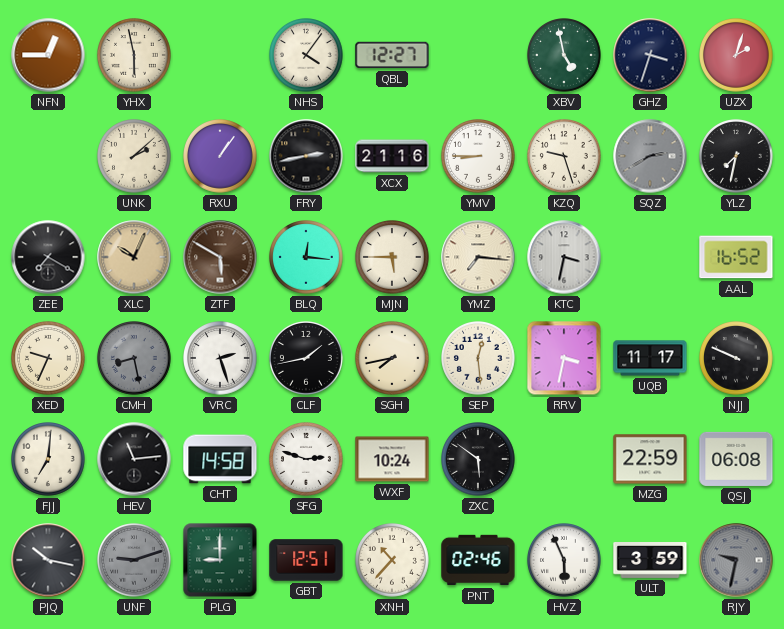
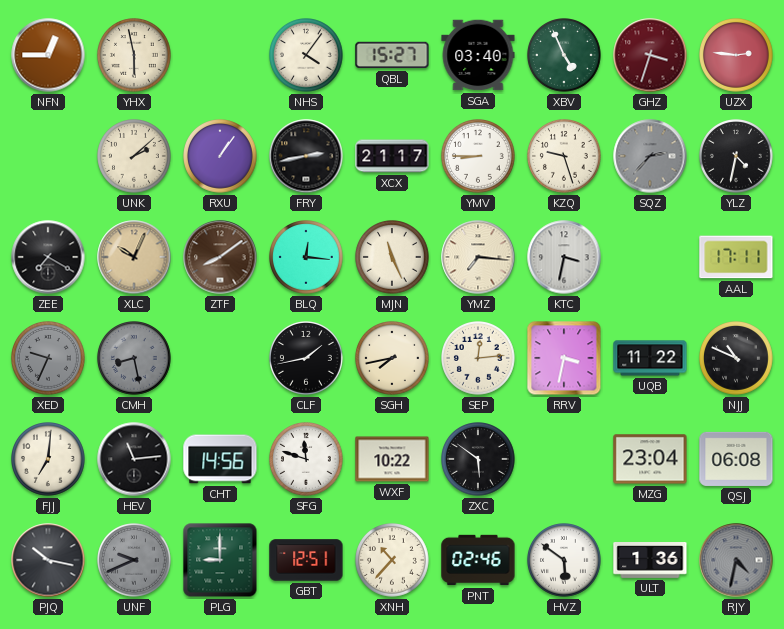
QBL: 12:27 -> 15:27
SGA: none -> 03:40
XBV: 4:58 -> 4:56
GHZ dial: navy -> burgundy
UZX: 2:03 -> 2:46
XCX: 21:16 -> 21:17
SQZ: 2:40 -> 2:37
YLZ: 7:32 -> 4:32
ZTF: 5:50 -> 8:09
MJN: 5:45 -> 11:26
AAL: 16:52 -> 17:11
XED dial: cream -> grey
VRC: 2:27 -> none
SEP: 12:29 -> 12:14
UQB: 11:17 -> 11:22
NJJ: 9:49 -> 10:49
CHT: 14:58 -> 14:56
SFG: 2:48 -> 11:48
WXF: 10:24 -> 10:22
MZG: 22:59 -> 23:04
UNF: 9:12 -> 9:41
HVZ: 5:56 -> 5:51
ULT: 3:59 -> 1:36
RJY: 9:32 -> 4:32
